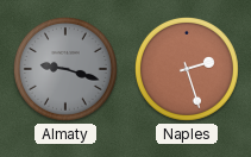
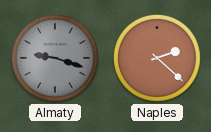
Naples: 2:27 -> 2:22
